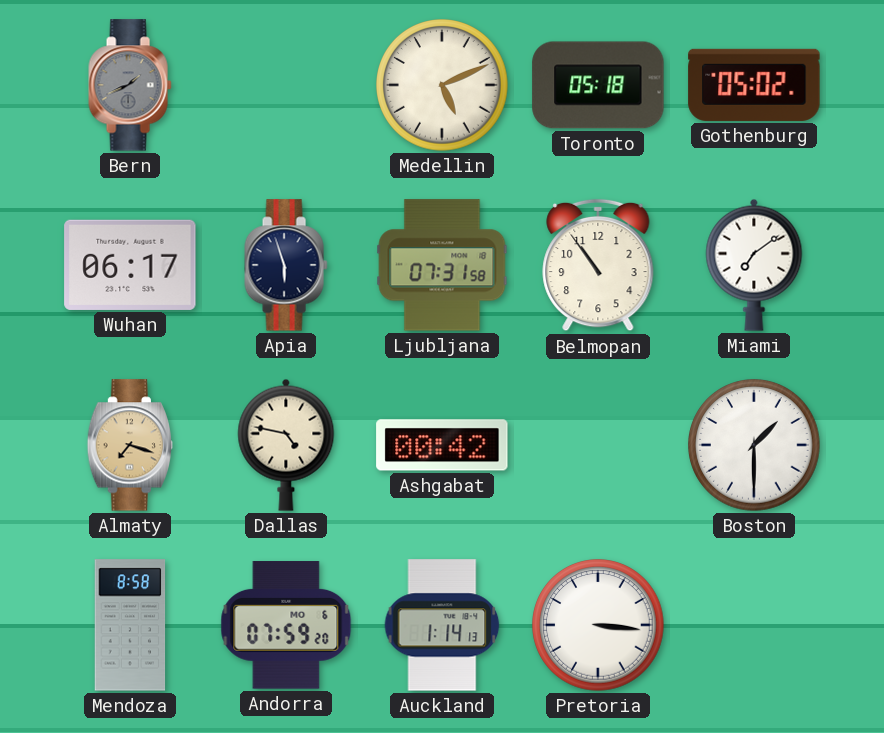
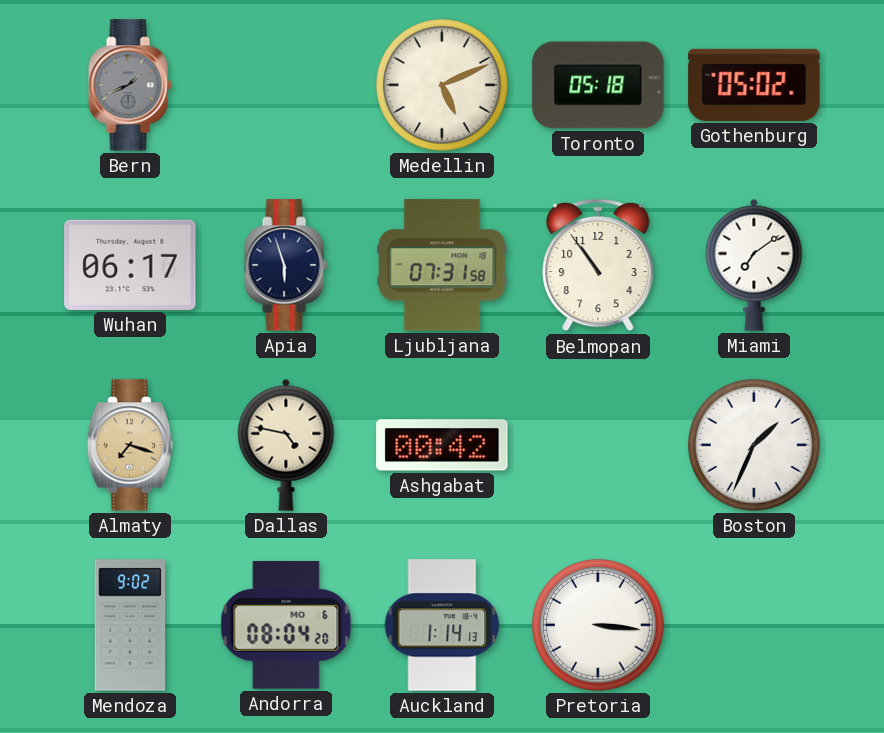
Boston: 1:30 -> 1:34
Mendoza: 8:58 -> 9:02
Andorra: 07:59 -> 08:04
